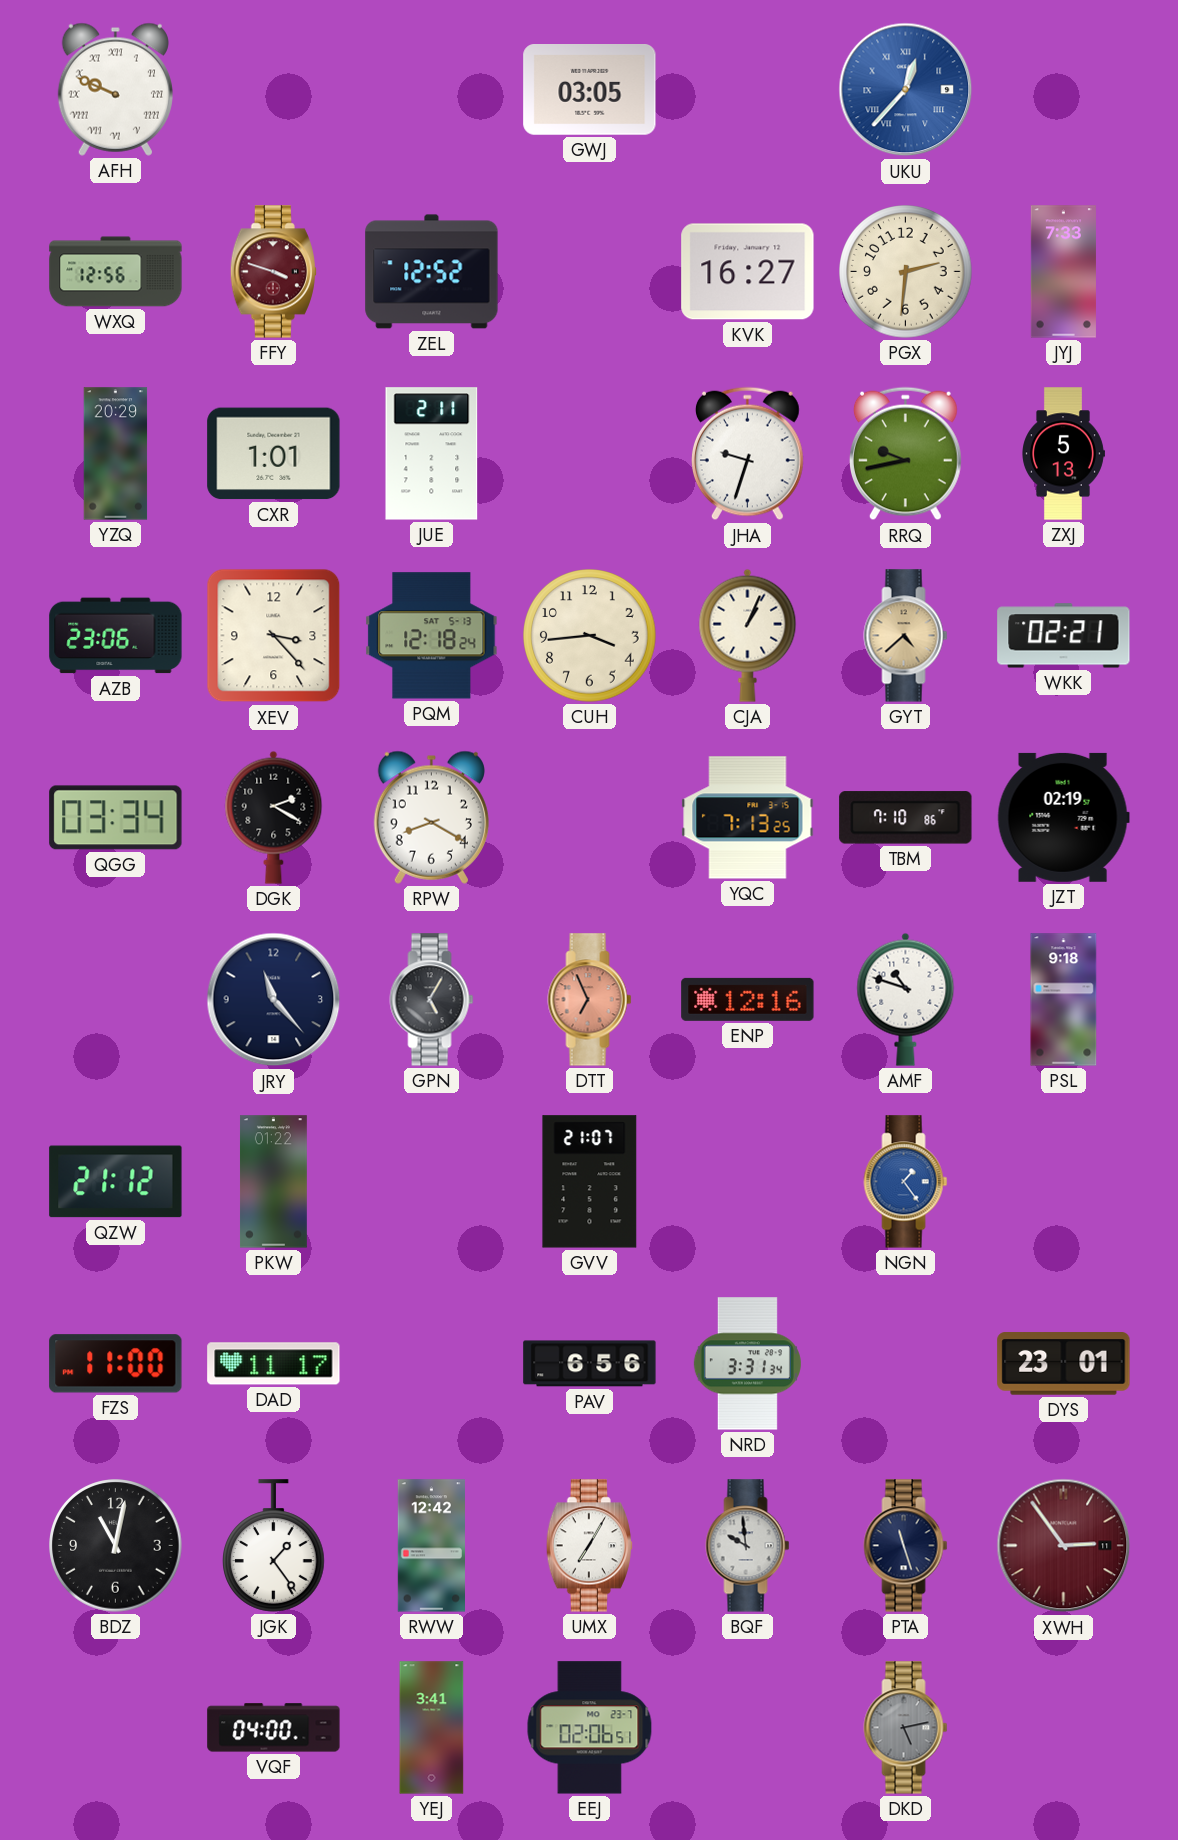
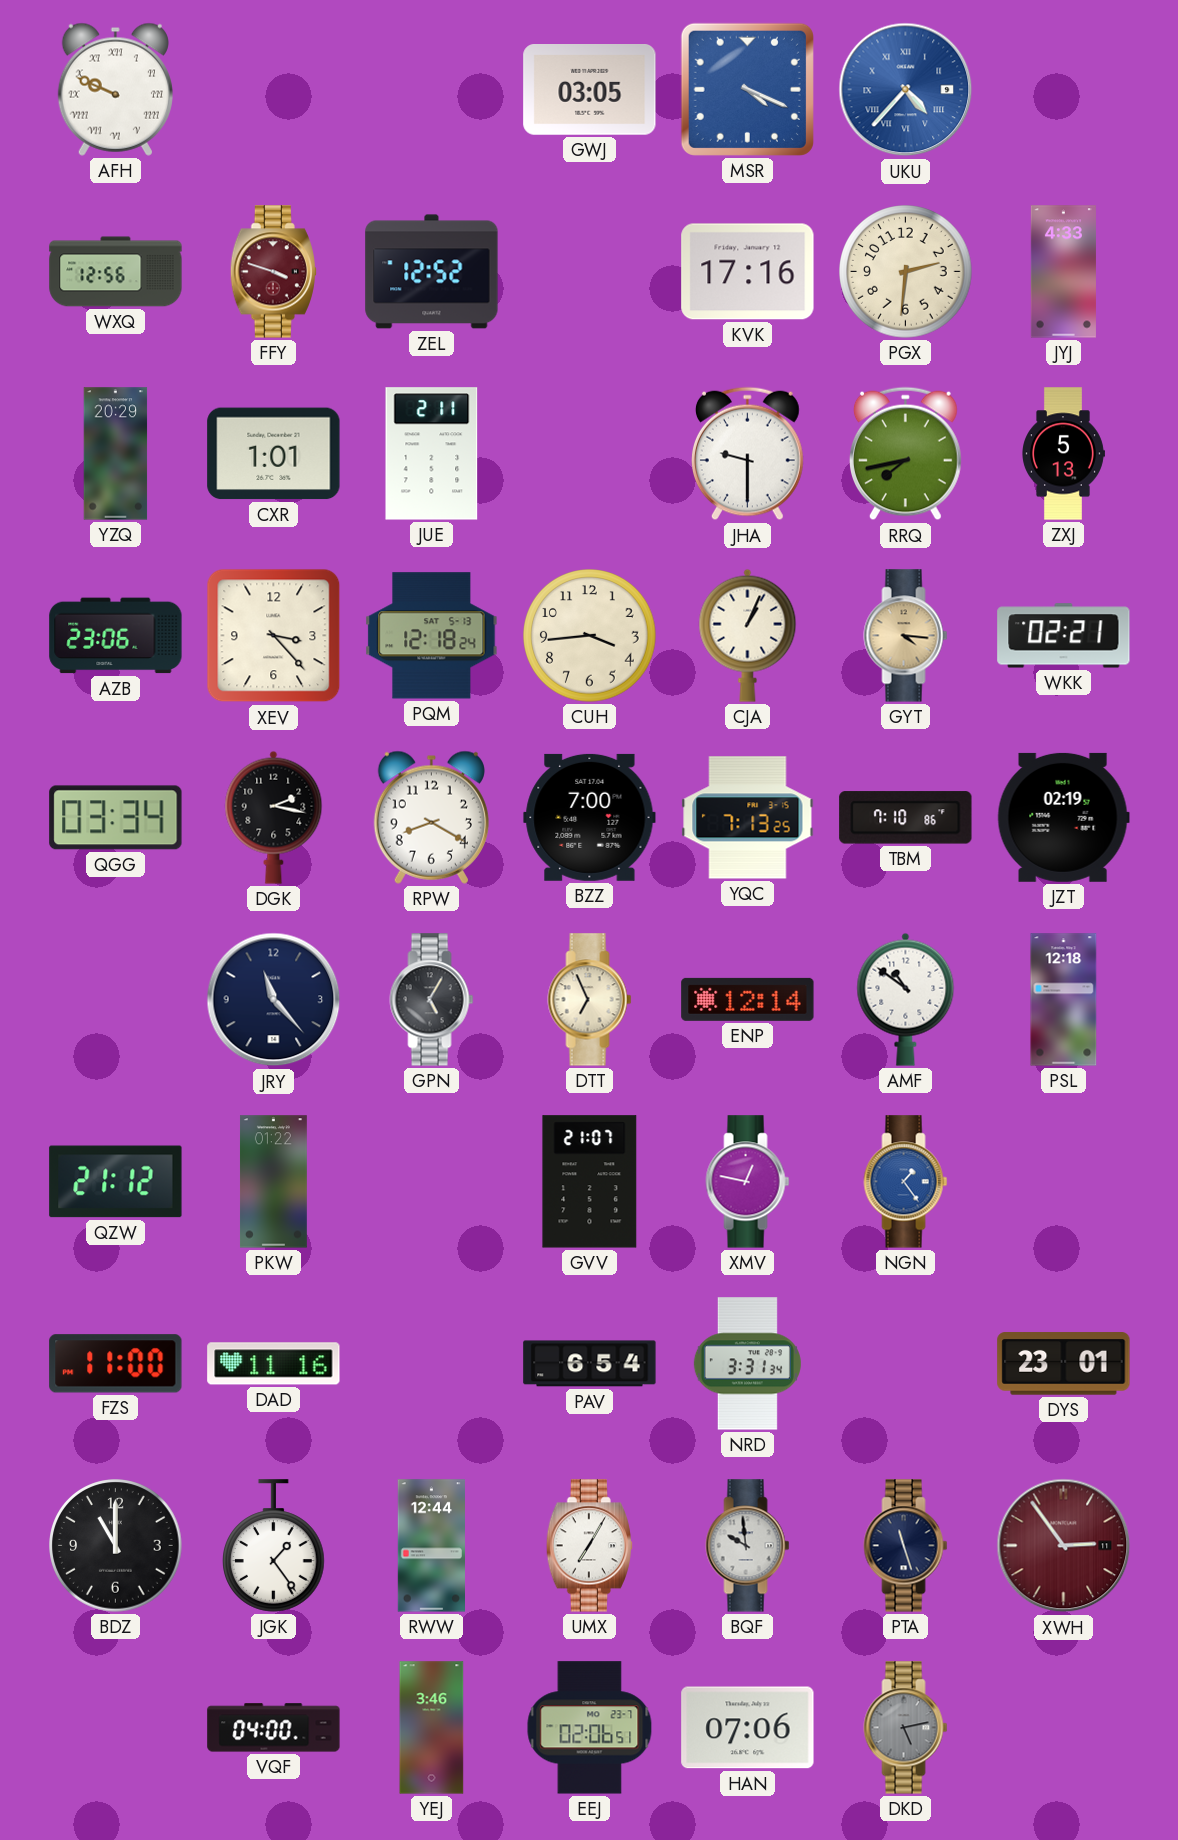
MSR: none -> 4:19
UKU: 12:37 -> 4:37
KVK: 16:27 -> 17:16
JYJ: 7:33 -> 4:33
JHA: 9:33 -> 9:30
RRQ: 9:43 -> 7:43
GYT: 4:38 -> 4:16
DGK: 2:20 -> 2:17
BZZ: none -> 7:00
DTT dial: salmon -> cream
ENP: 12:16 -> 12:14
AMF: 10:48 -> 10:51
PSL: 9:18 -> 12:18
XMV: none -> 12:47
DAD: 11:17 -> 11:16
PAV: 6:56 -> 6:54
BDZ: 11:02 -> 11:00
RWW: 12:42 -> 12:44
YEJ: 3:41 -> 3:46
HAN: none -> 07:06
